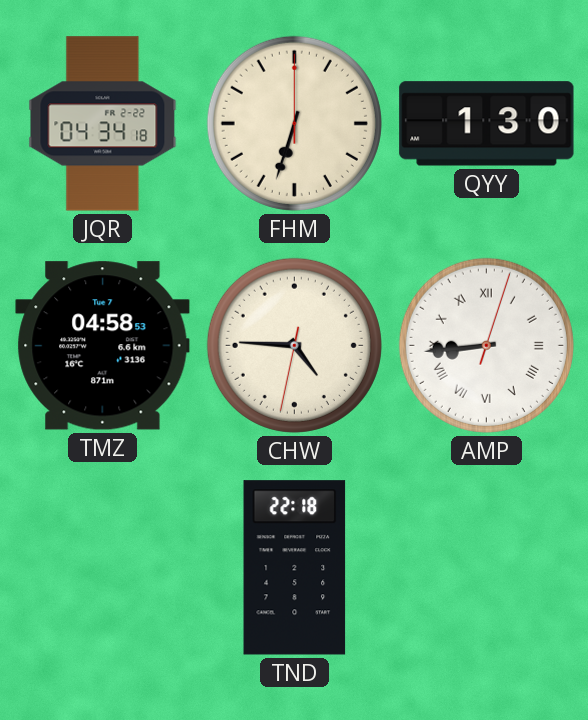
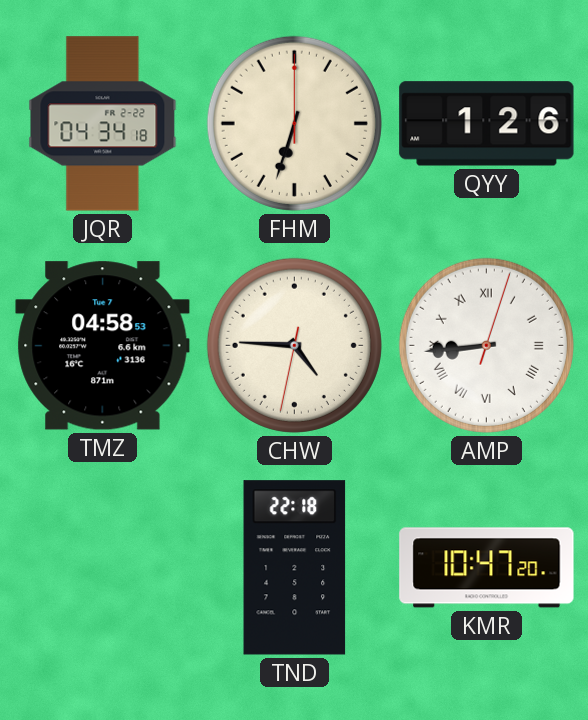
QYY: 1:30 -> 1:26
KMR: none -> 10:47
